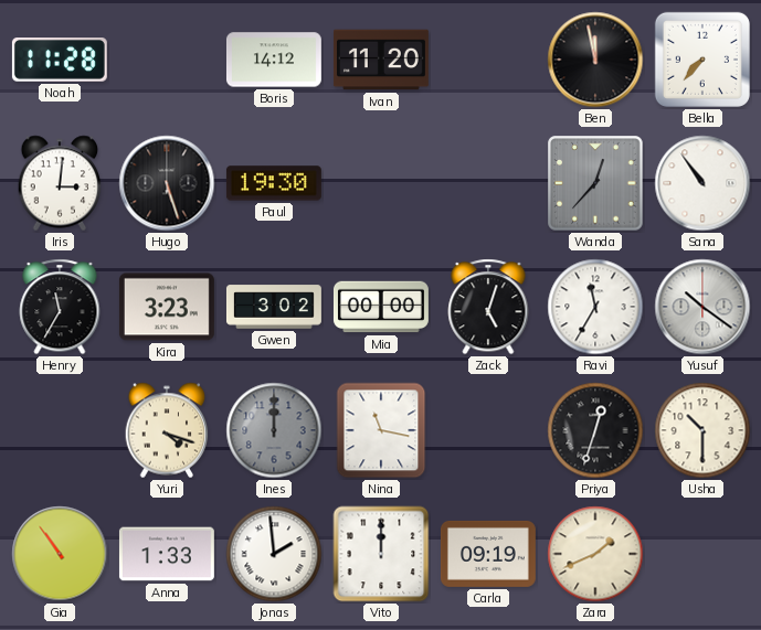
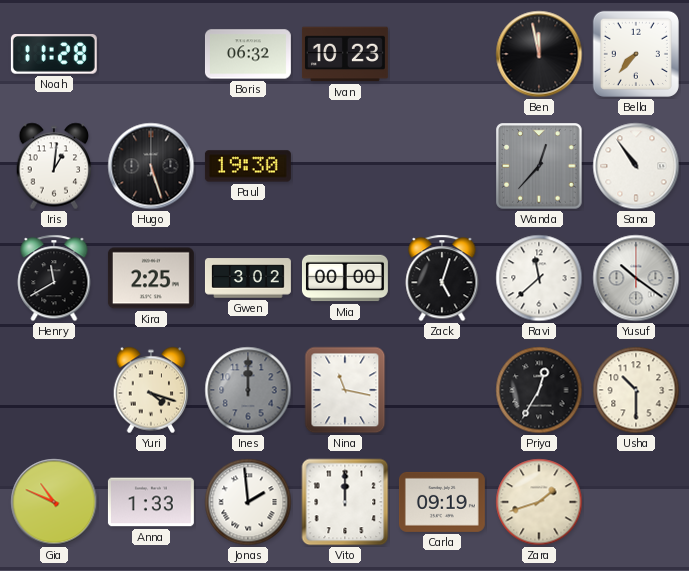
Boris: 14:12 -> 06:32
Ivan: 11:20 -> 10:23
Iris: 3:01 -> 1:01
Henry: 11:35 -> 11:40
Kira: 3:23 -> 2:25
Ravi: 11:35 -> 11:38
Priya: 12:33 -> 12:35
Gia: 10:54 -> 10:49
Zara: 1:41 -> 1:42
